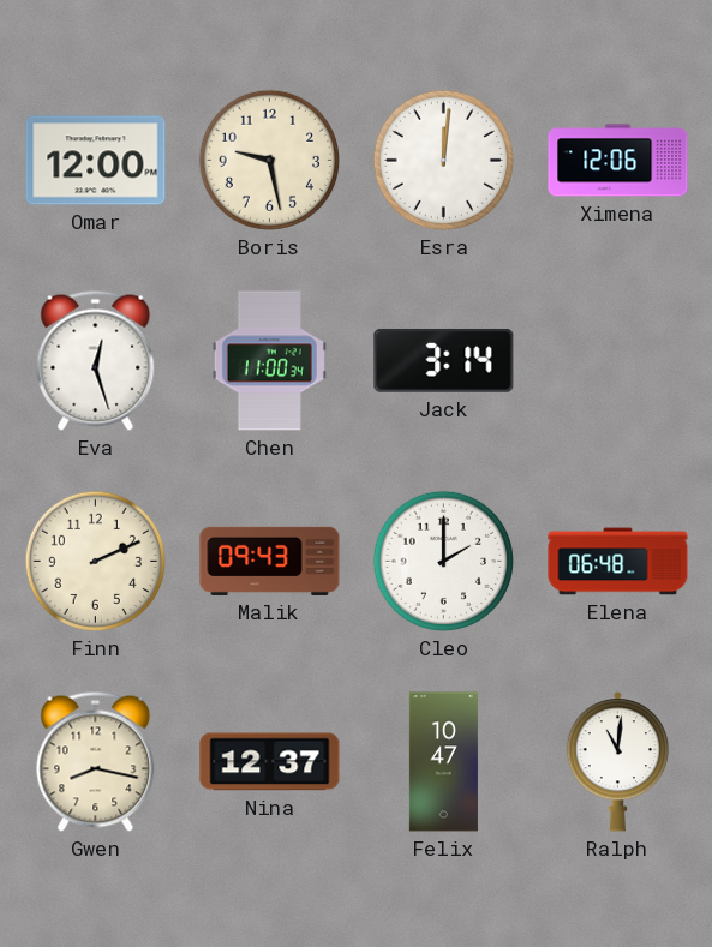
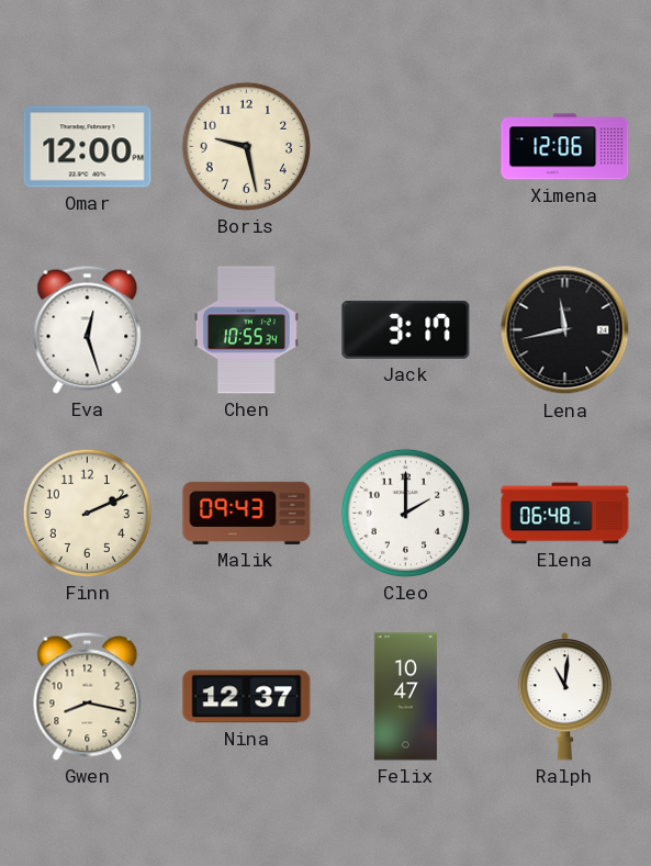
Esra: 12:01 -> none
Chen: 11:00 -> 10:55
Jack: 3:14 -> 3:17
Lena: none -> 11:43
